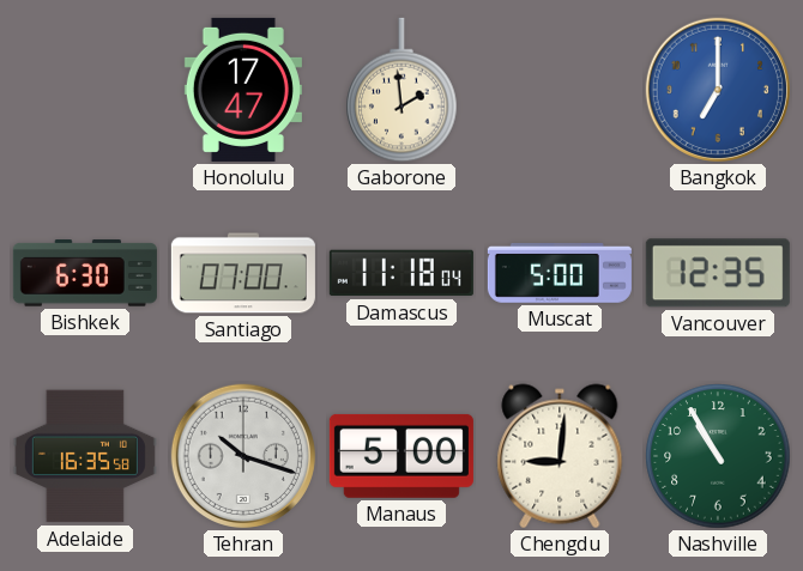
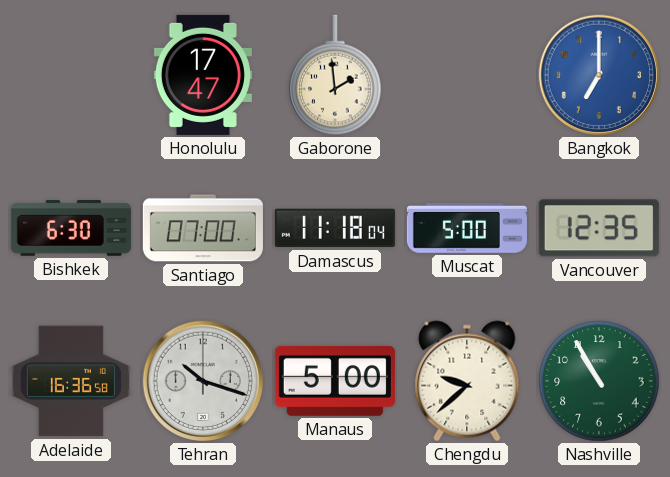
Adelaide: 16:35 -> 16:36
Chengdu: 9:01 -> 9:38
